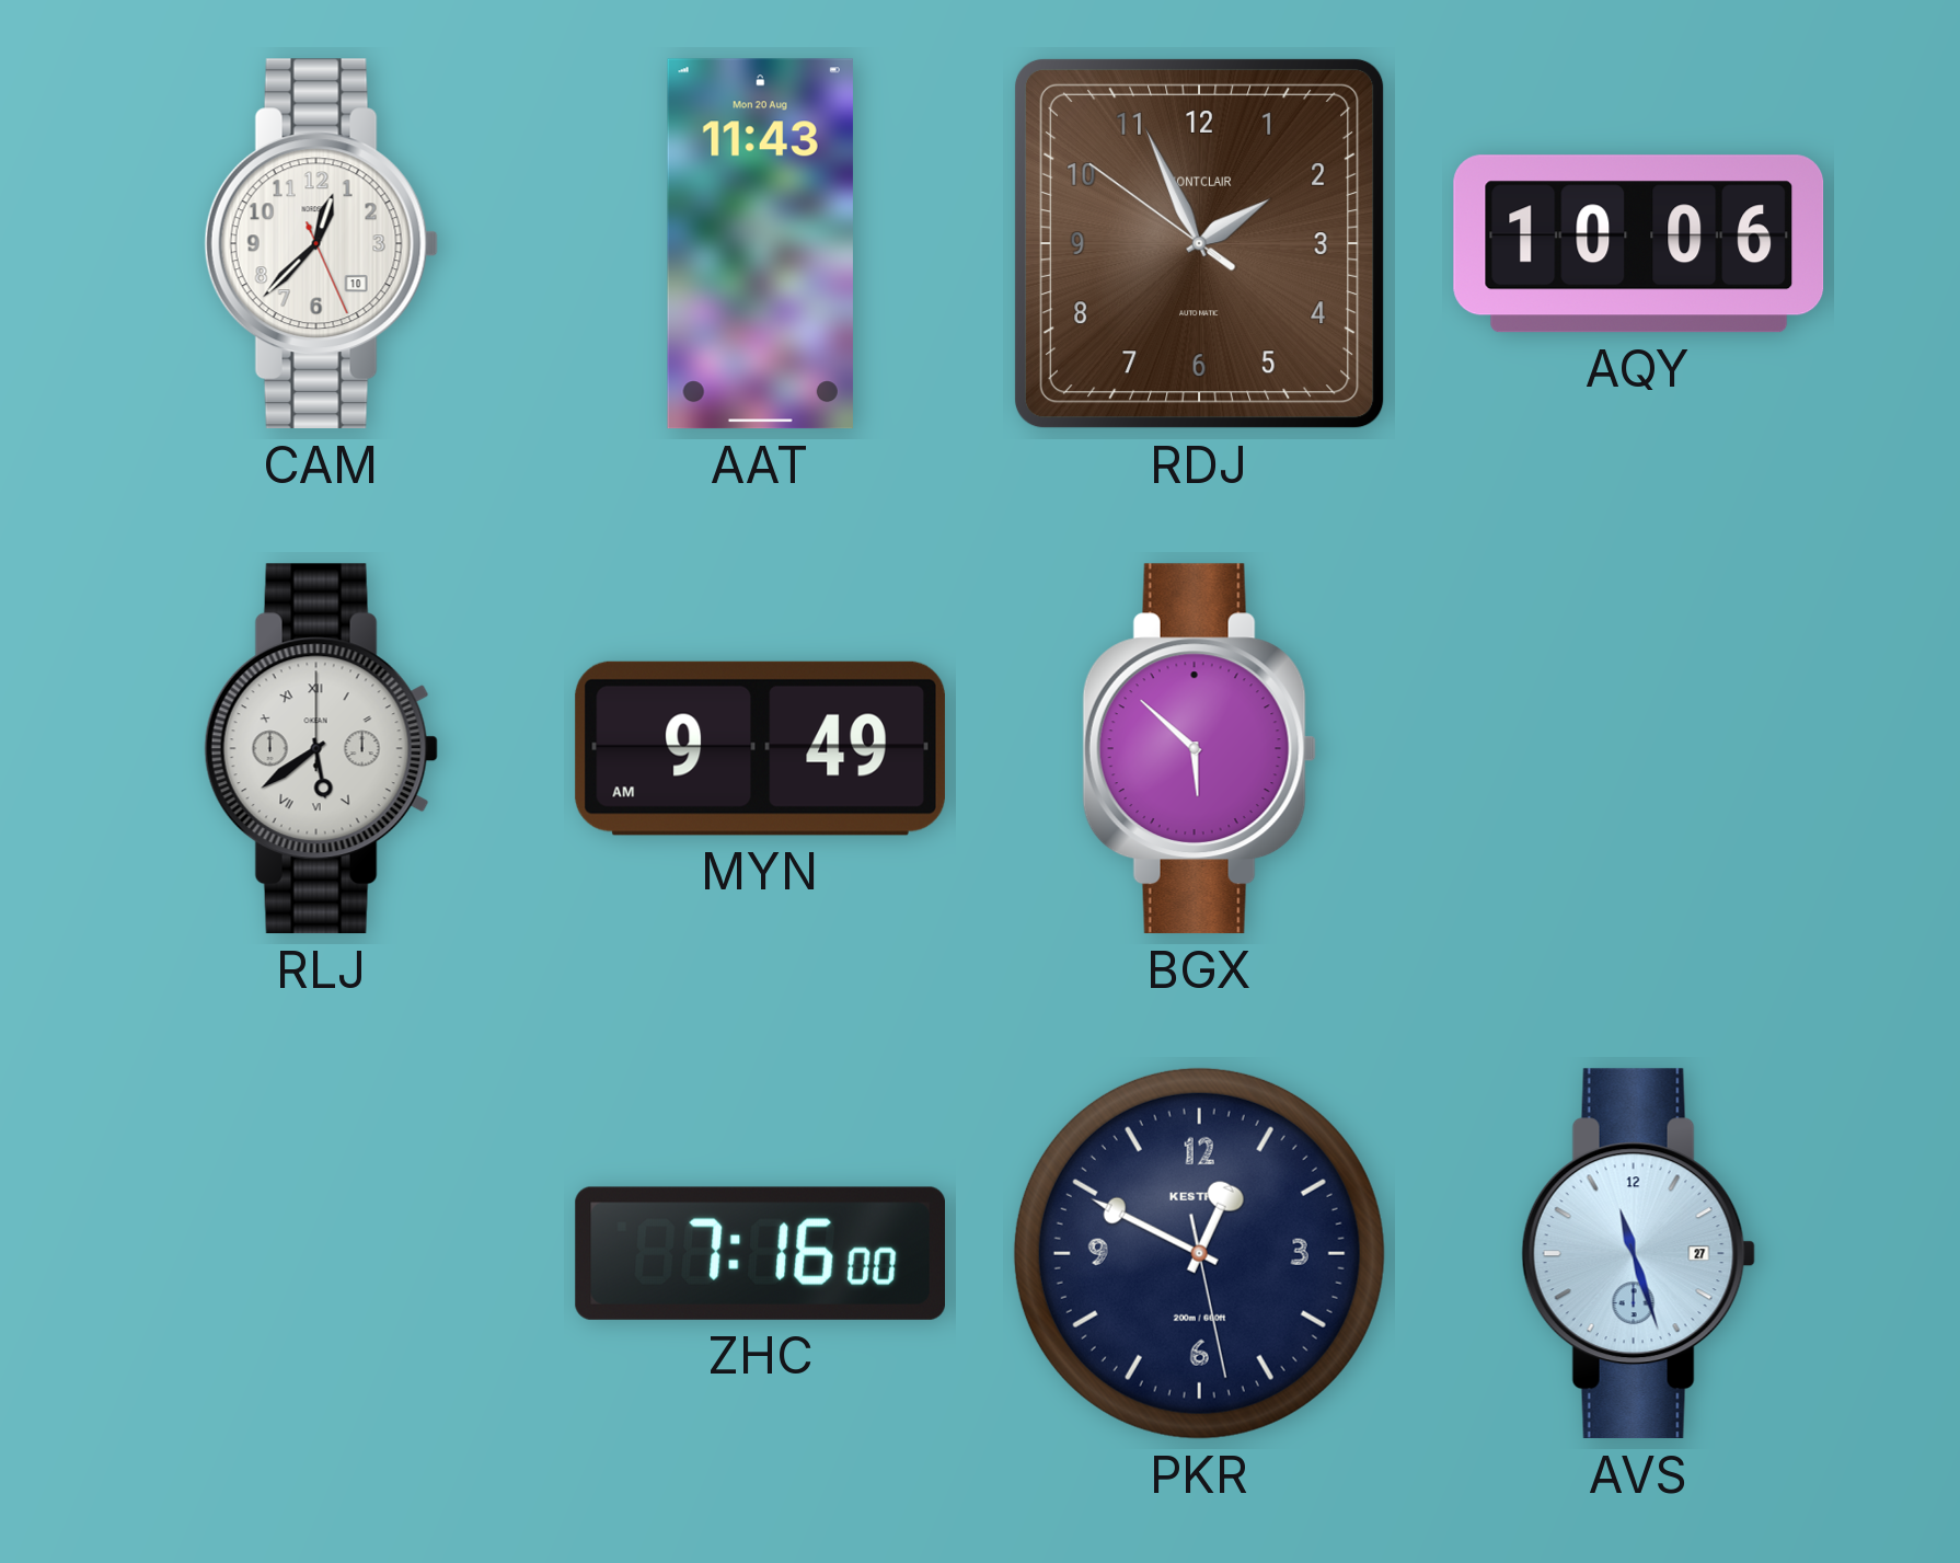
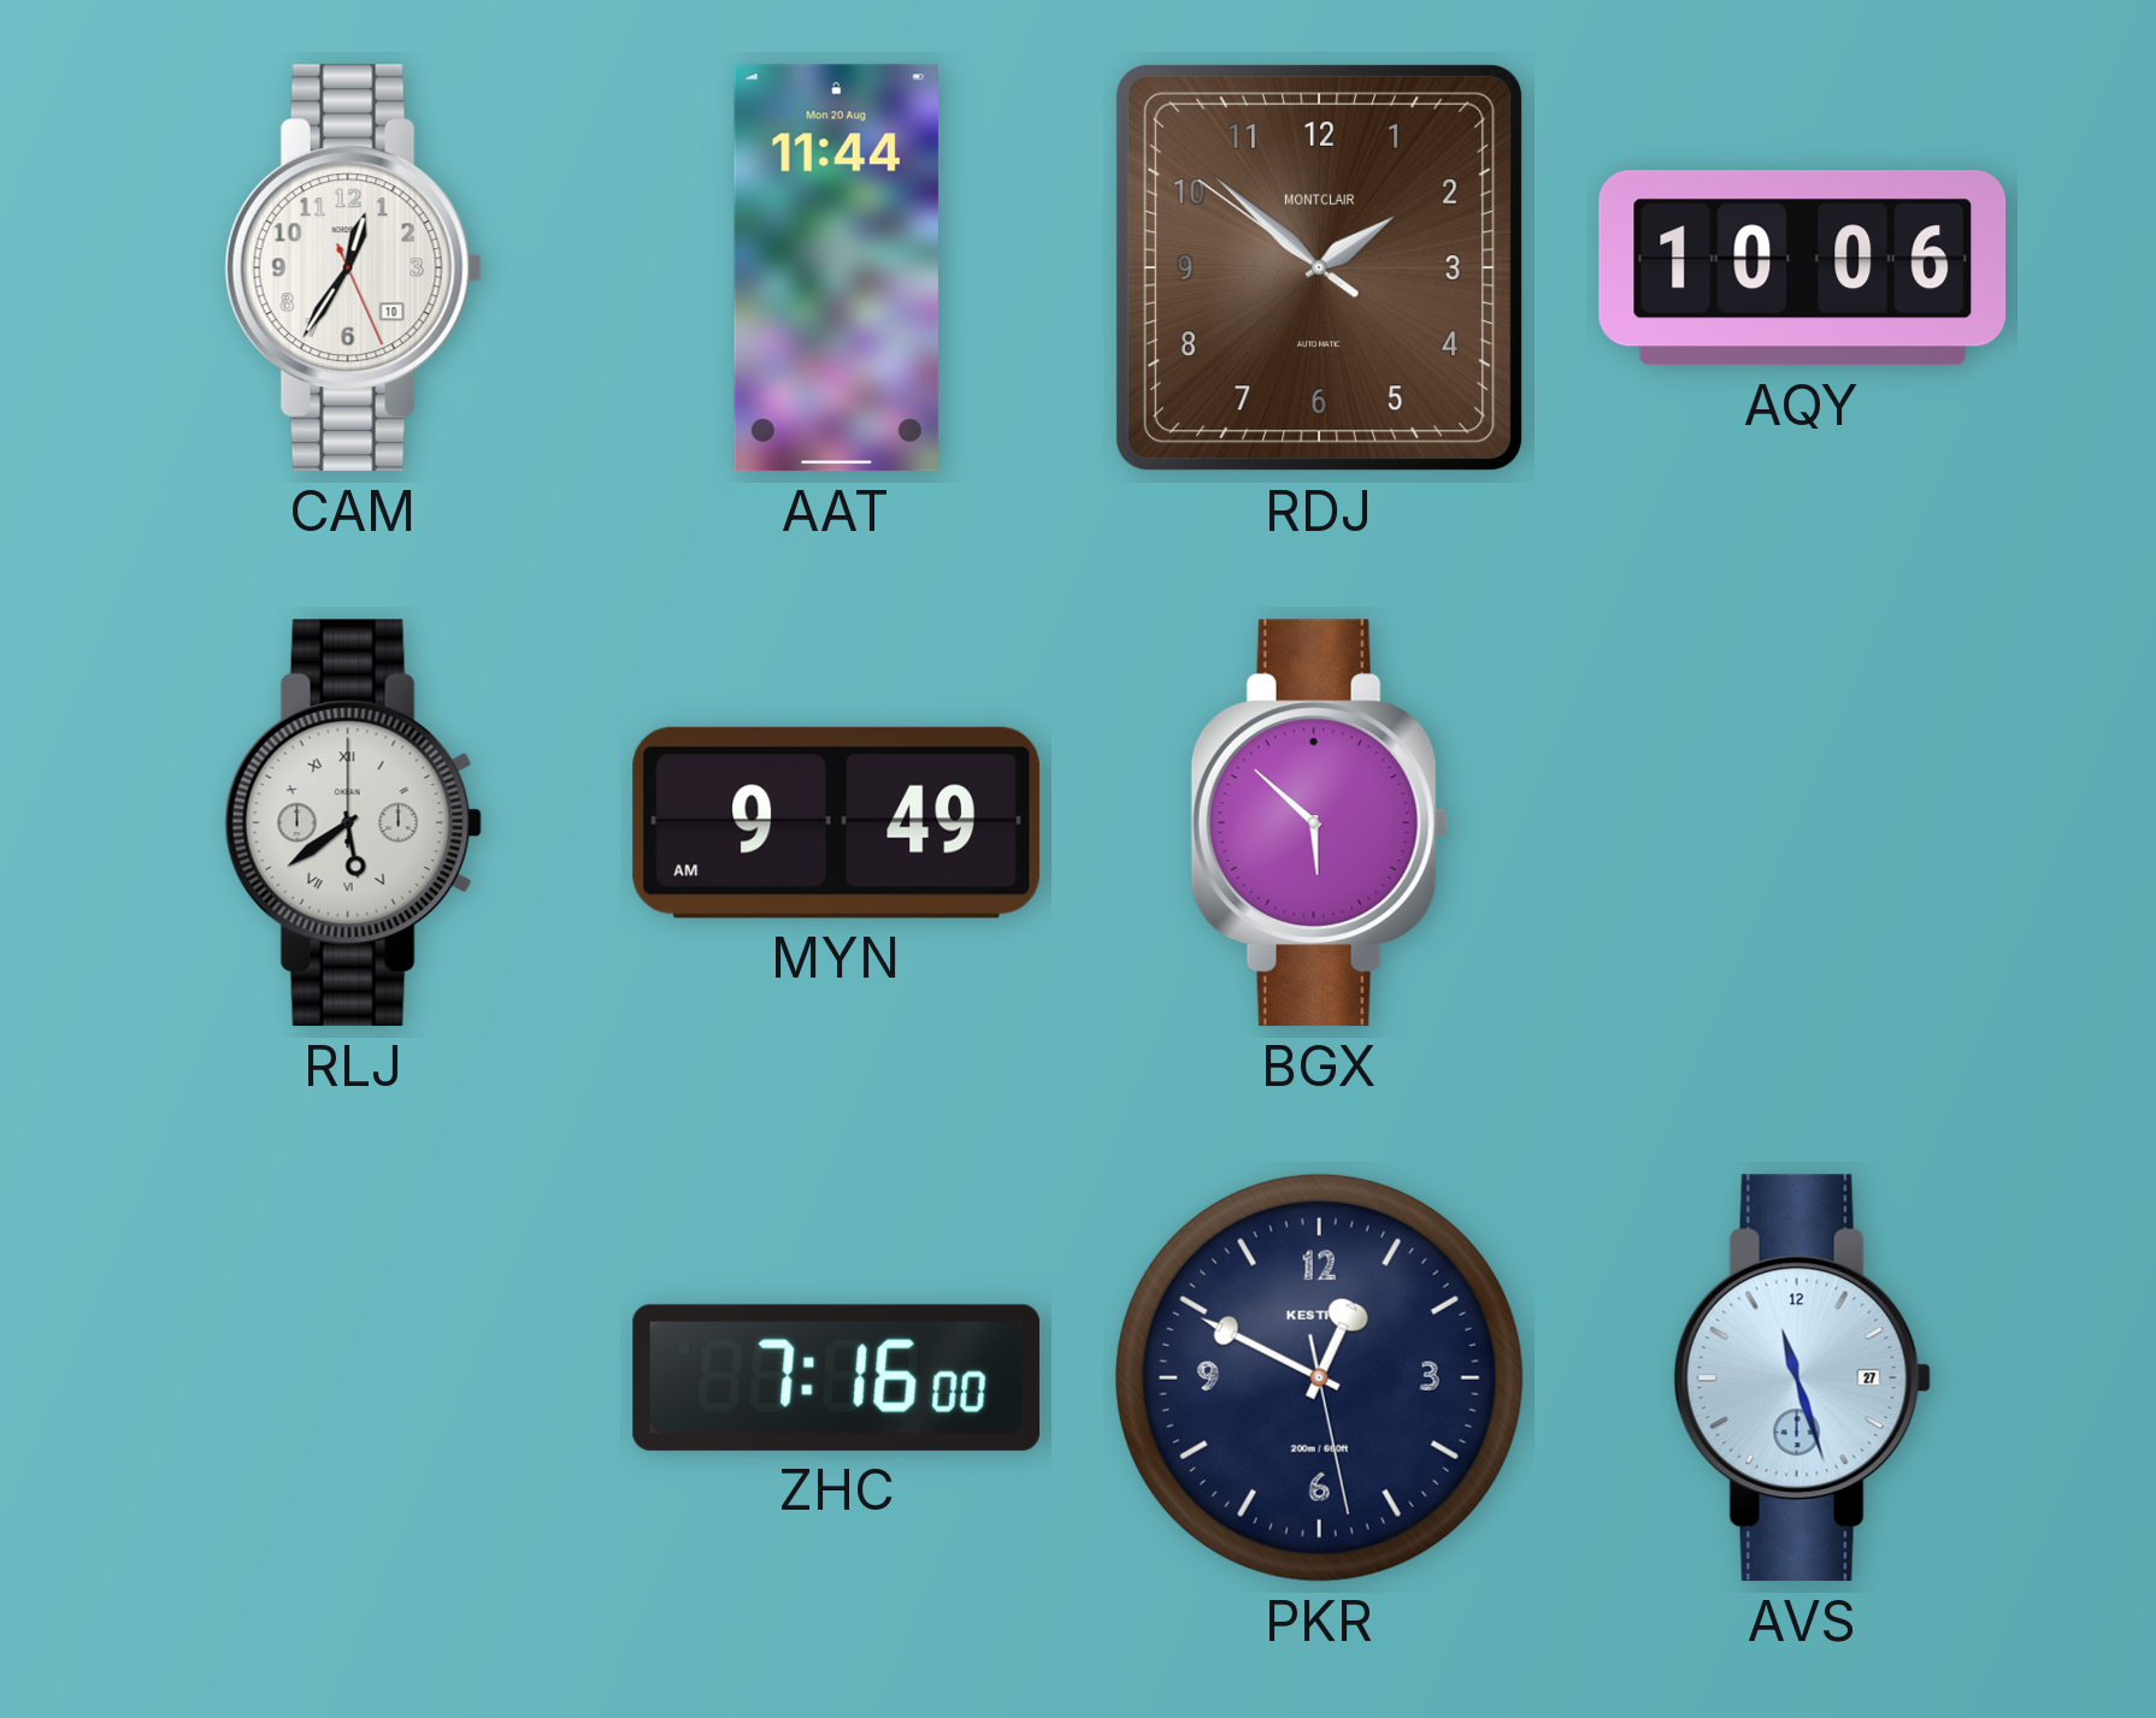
CAM: 12:37 -> 12:35
AAT: 11:43 -> 11:44
RDJ: 1:55 -> 1:51
